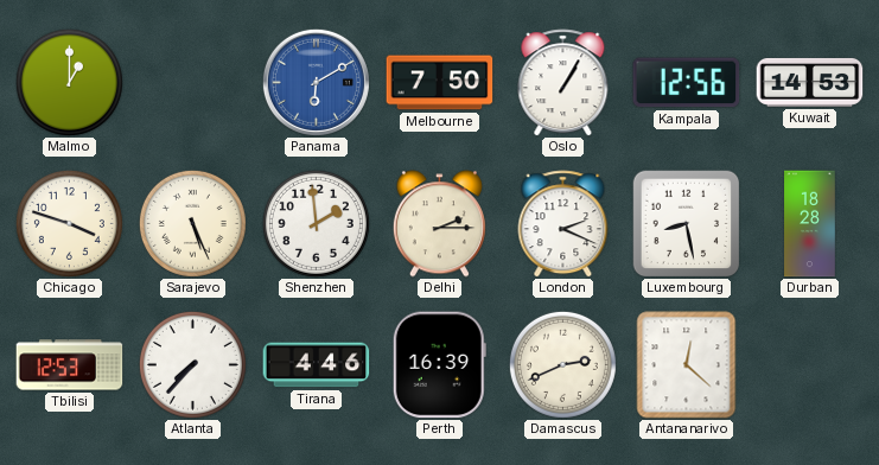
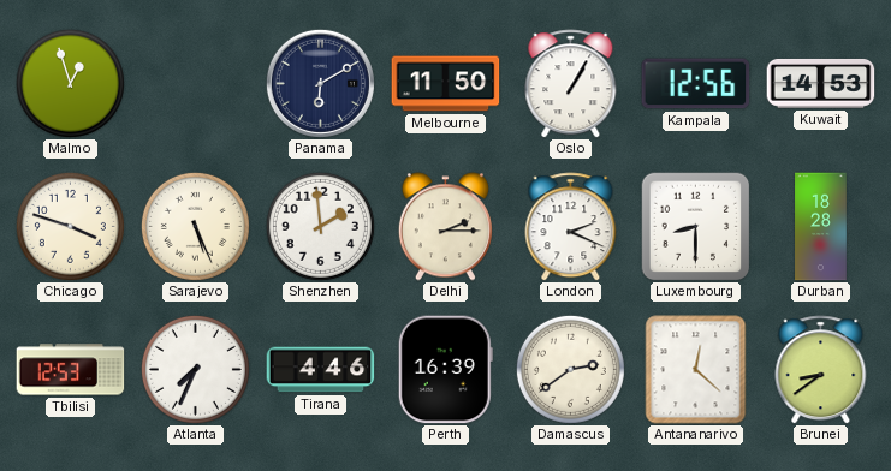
Malmo: 1:00 -> 12:57
Panama dial: blue -> navy
Melbourne: 7:50 -> 11:50
Luxembourg: 8:28 -> 8:30
Atlanta: 7:37 -> 7:34
Damascus: 2:41 -> 2:39
Brunei: none -> 8:39
